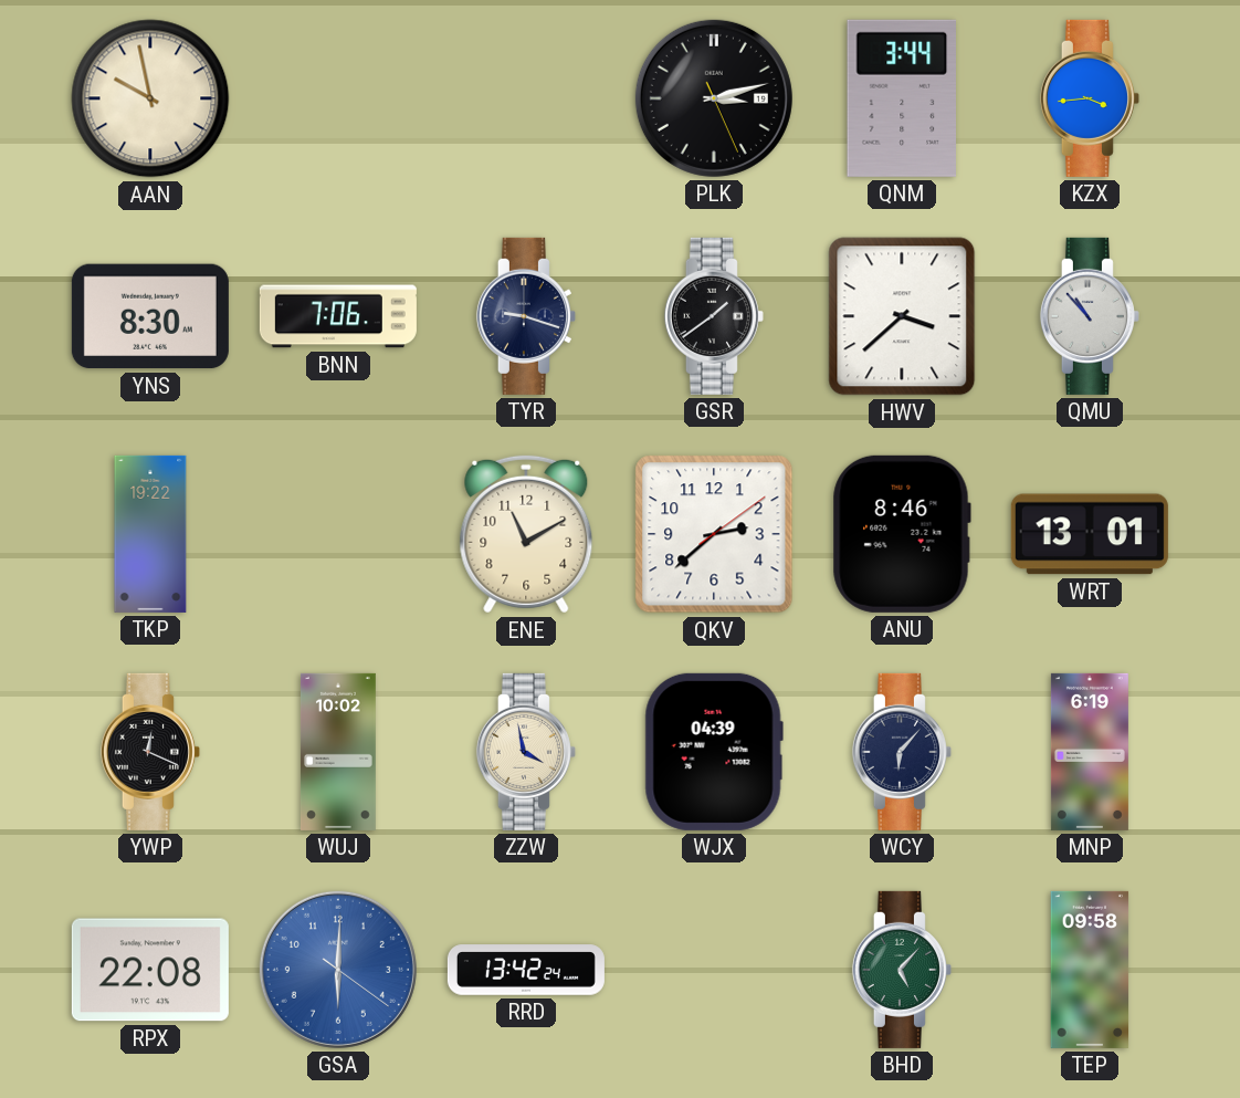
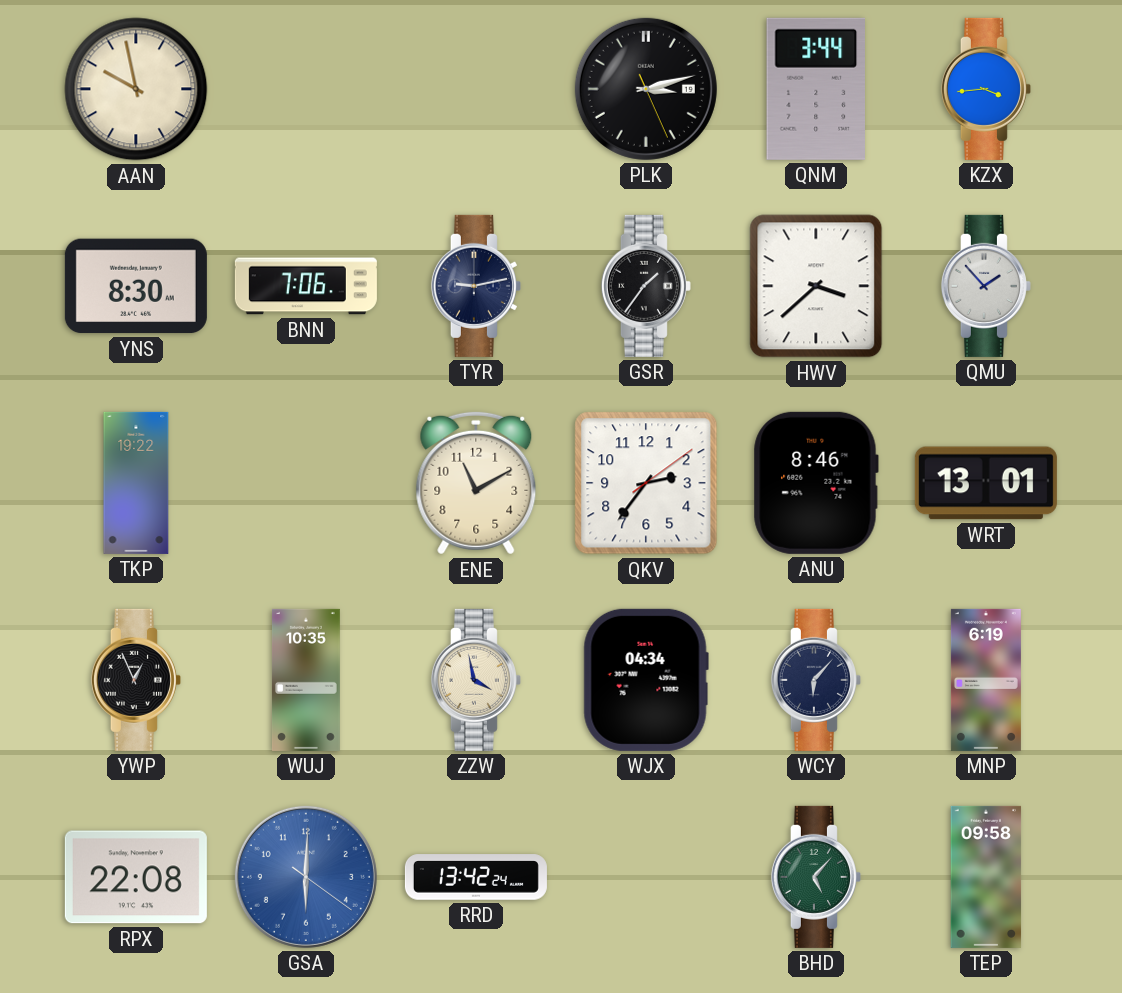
TYR: 9:18 -> 9:13
GSR: 1:39 -> 1:36
QMU: 10:53 -> 1:53
QKV: 2:38 -> 2:36
YWP: 12:19 -> 12:56
WUJ: 10:02 -> 10:35
WJX: 04:39 -> 04:34
